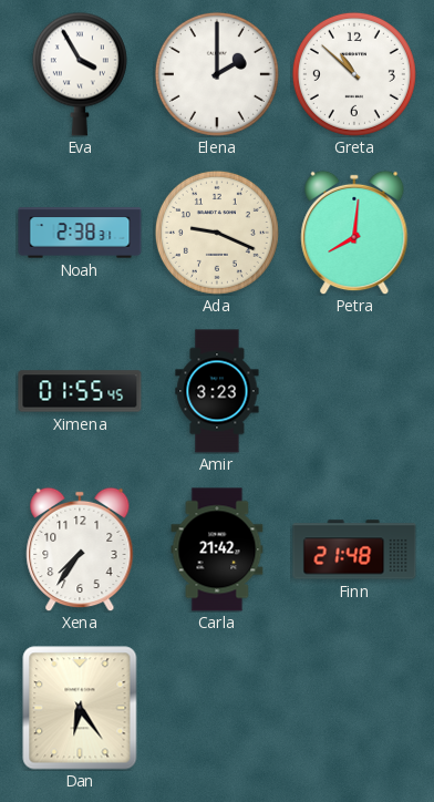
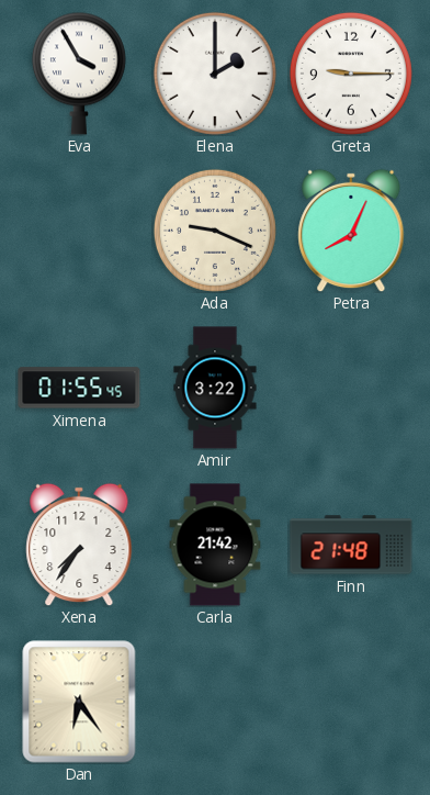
Greta: 10:52 -> 9:15
Noah: 2:38 -> none
Petra: 8:01 -> 8:04
Amir: 3:23 -> 3:22
